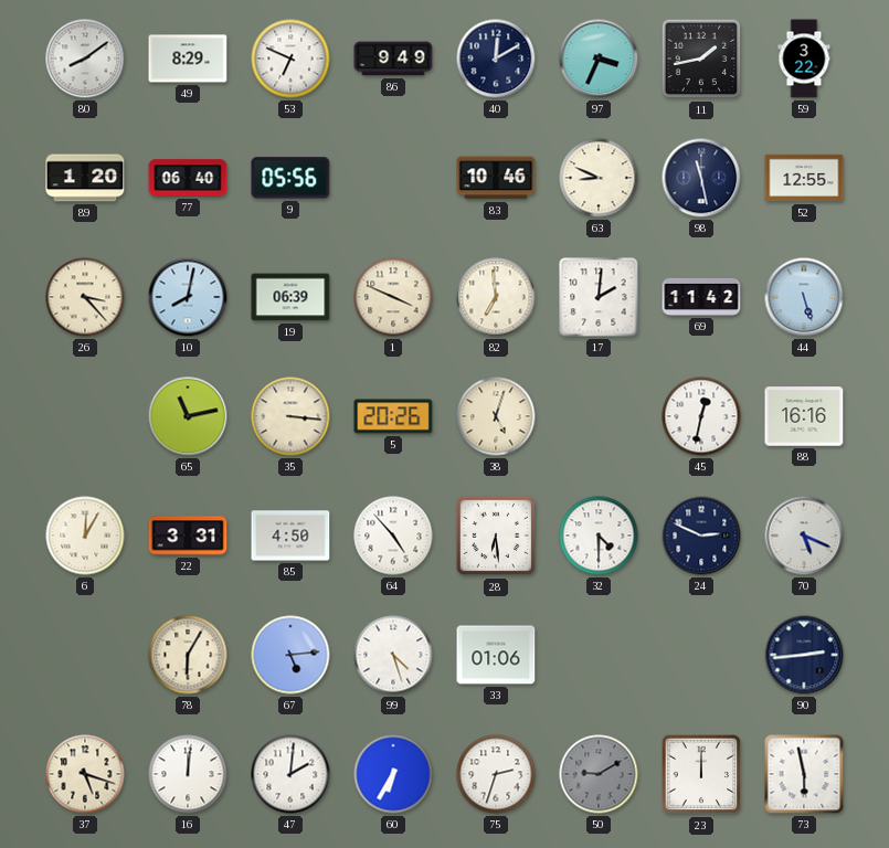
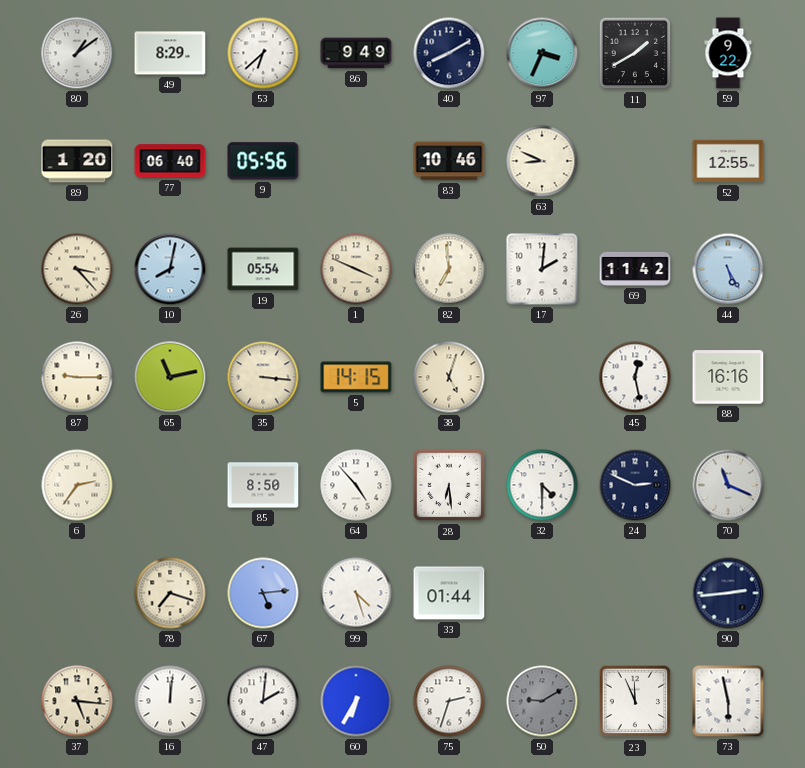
80: 8:09 -> 1:09
53: 6:49 -> 6:38
40: 12:10 -> 8:10
11: 1:43 -> 1:40
59: 3:22 -> 9:22
98: 11:28 -> none
19: 06:39 -> 05:54
44: 5:27 -> 5:25
87: none -> 9:15
5: 20:26 -> 14:15
45: 12:32 -> 12:28
6: 12:05 -> 2:36
22: 3:31 -> none
85: 4:50 -> 8:50
70: 5:19 -> 11:19
78: 6:05 -> 7:18
33: 01:06 -> 01:44
37: 5:18 -> 5:16
23: 12:00 -> 11:56
